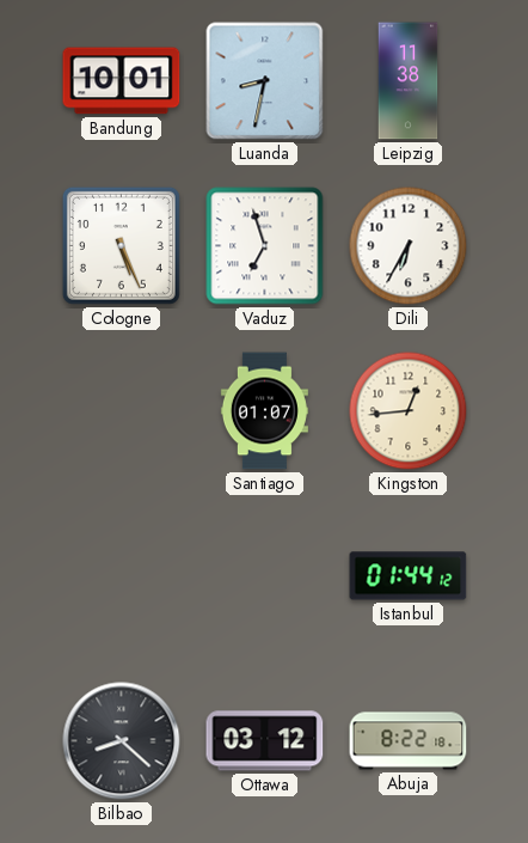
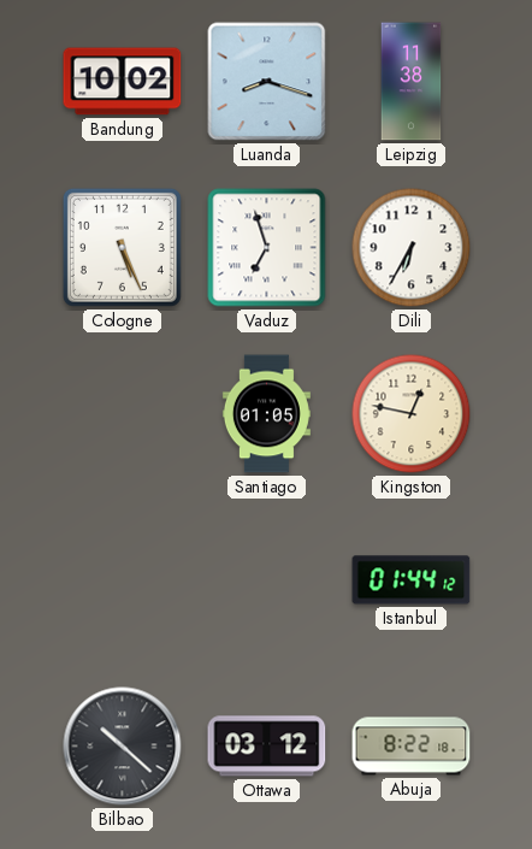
Bandung: 10:01 -> 10:02
Luanda: 8:32 -> 8:18
Santiago: 01:07 -> 01:05
Kingston: 12:44 -> 12:47
Bilbao: 8:22 -> 10:22
